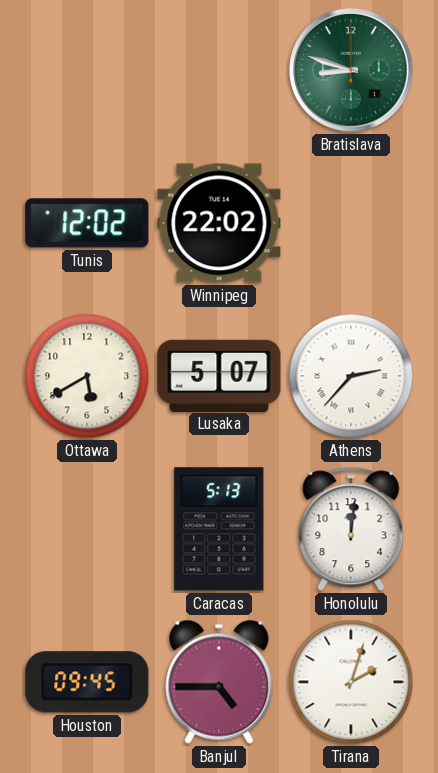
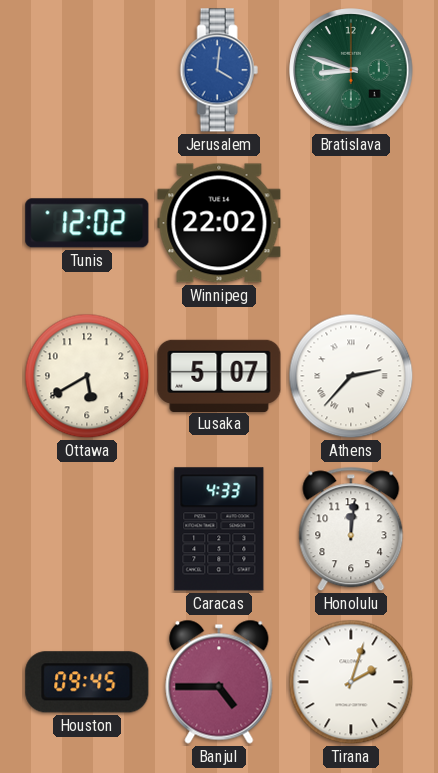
Jerusalem: none -> 4:01
Caracas: 5:13 -> 4:33
